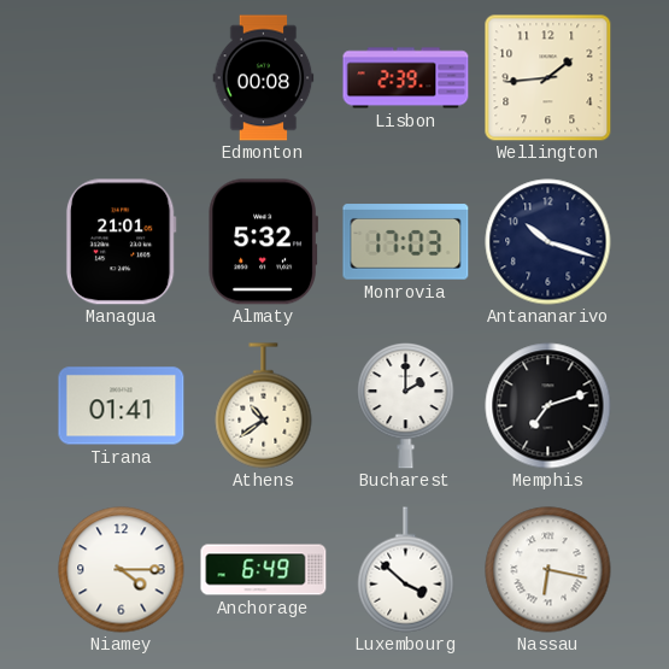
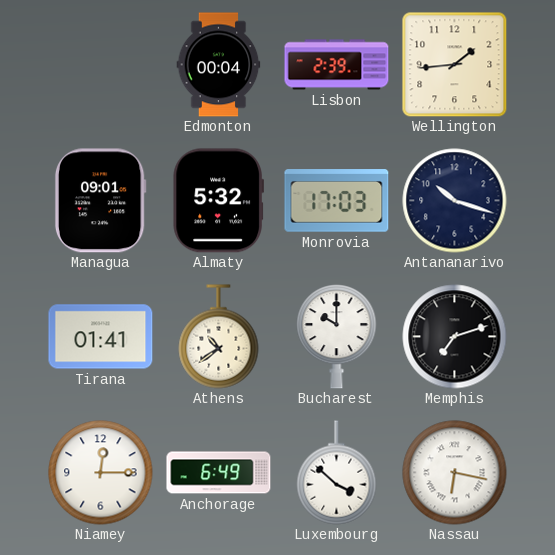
Edmonton: 00:08 -> 00:04
Managua: 21:01 -> 09:01
Bucharest: 2:00 -> 10:00
Niamey: 4:15 -> 12:15
